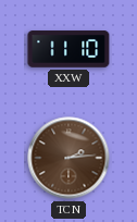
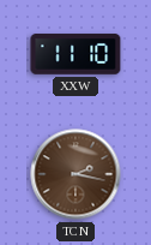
TCN: 2:14 -> 2:17
